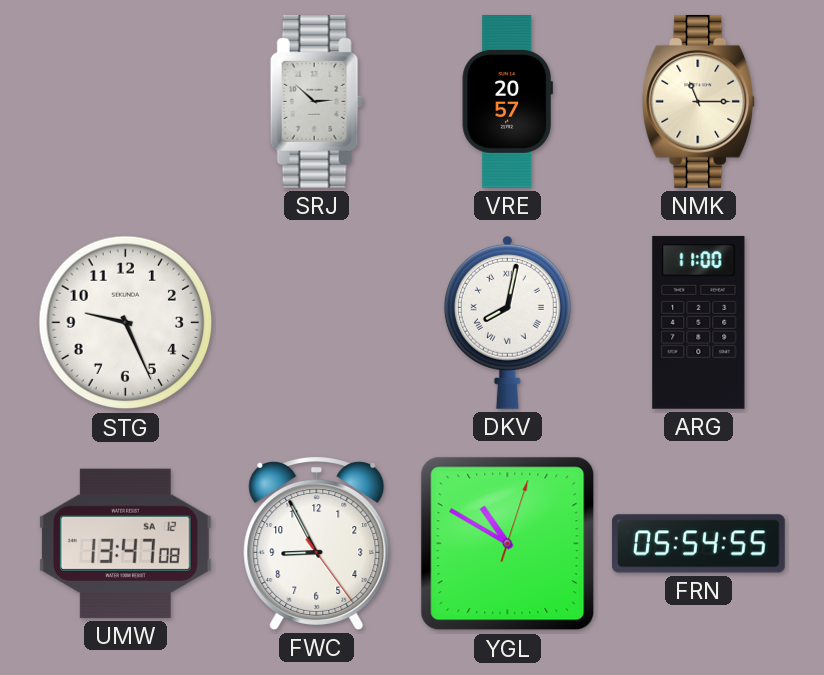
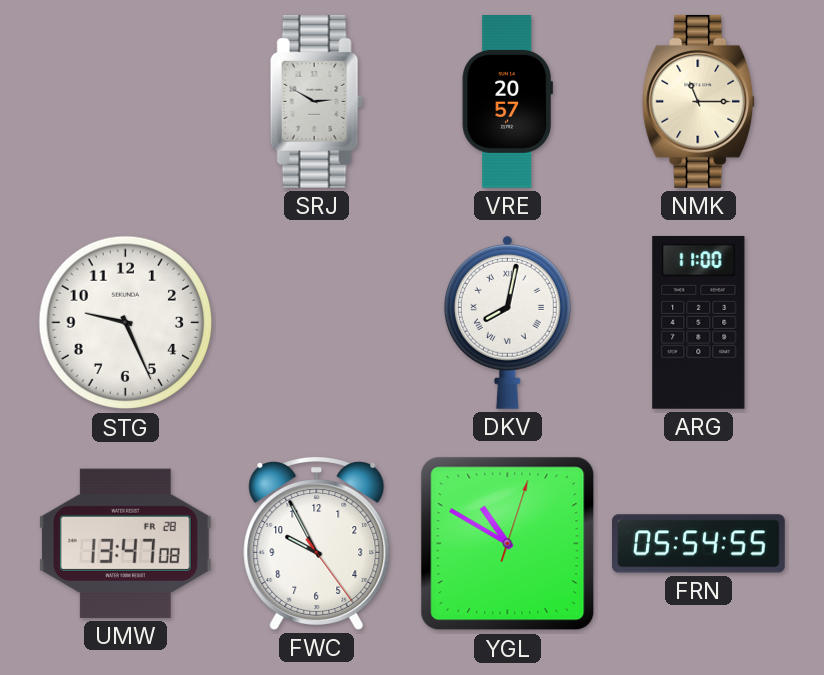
SRJ: 2:52 -> 2:50
UMW date: SA 12 -> FR 28
FWC: 8:55 -> 9:55
